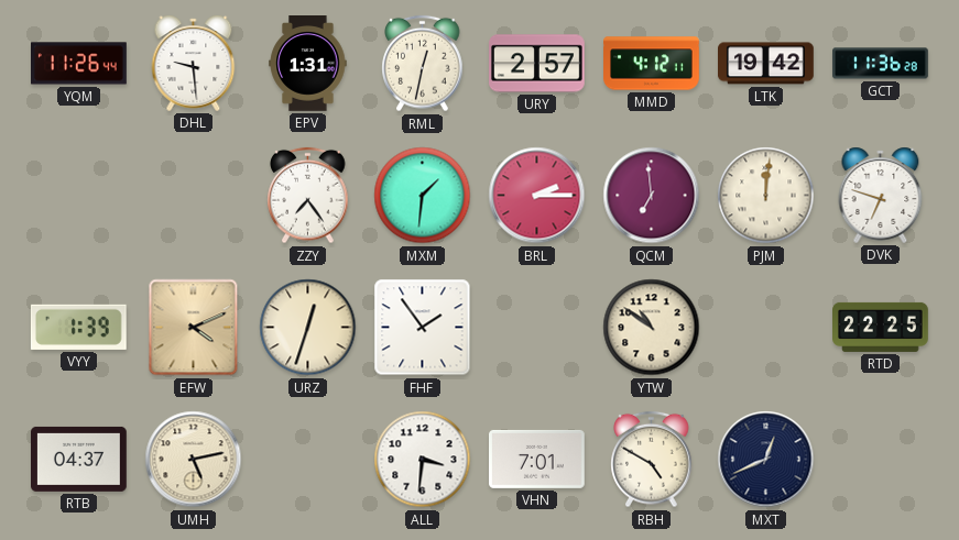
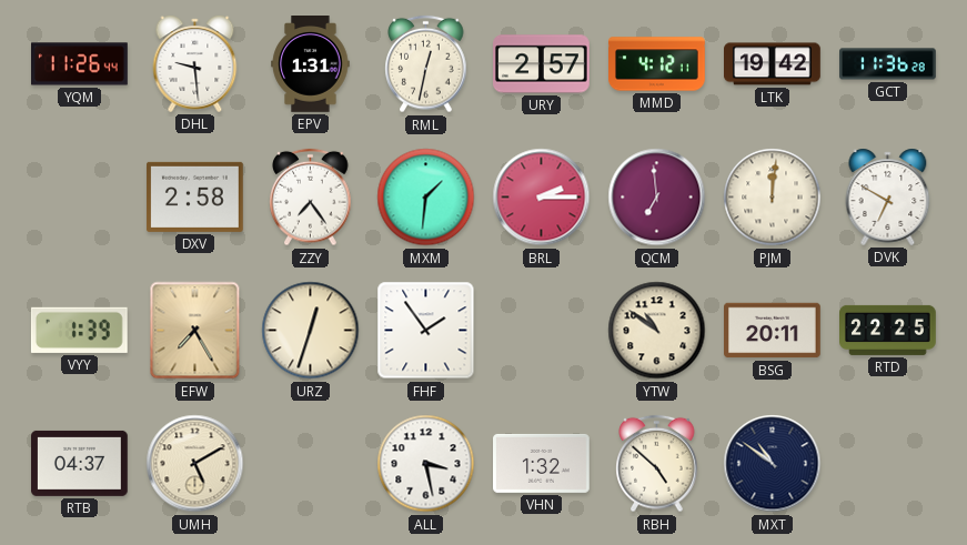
DXV: none -> 2:58
DVK: 6:48 -> 6:50
EFW: 4:11 -> 7:25
BSG: none -> 20:11
UMH: 5:13 -> 5:10
ALL: 3:31 -> 3:28
VHN: 7:01 -> 1:32
RBH: 4:50 -> 4:52
MXT: 12:41 -> 10:51
